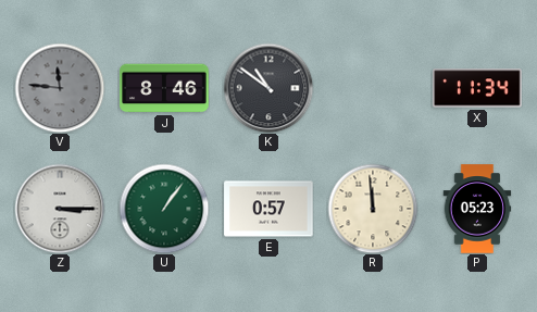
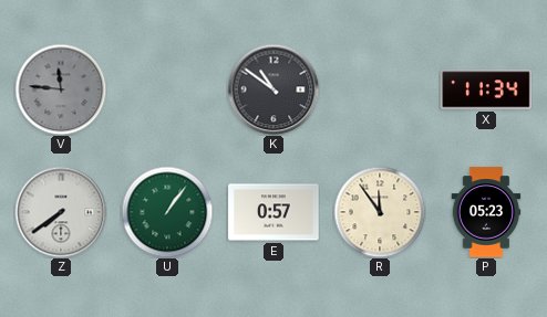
J: 8:46 -> none
Z: 3:15 -> 7:39
R: 11:59 -> 11:54
